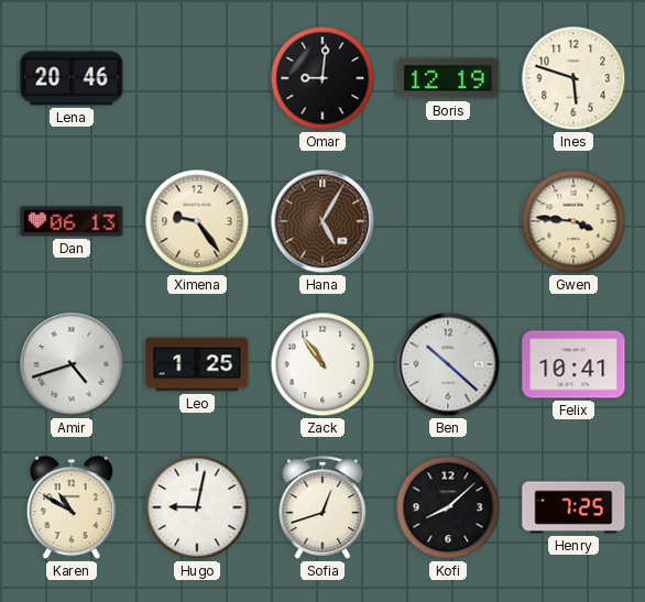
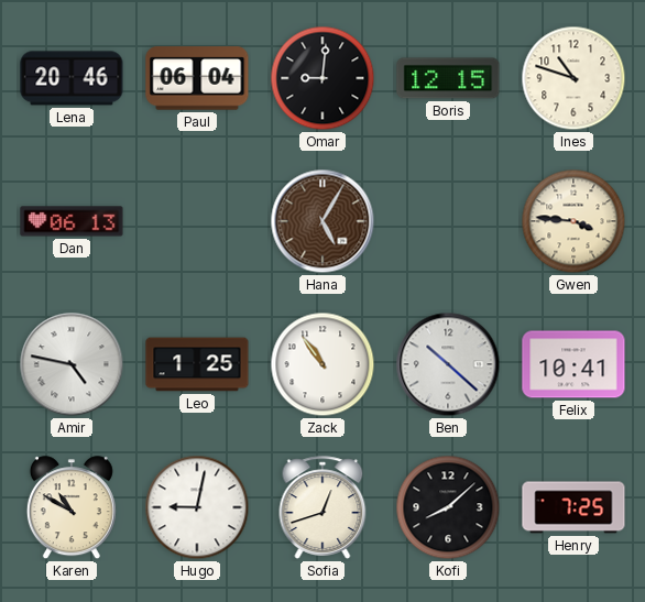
Paul: none -> 06:04
Boris: 12:19 -> 12:15
Ines: 5:48 -> 10:48
Ximena: 9:24 -> none
Amir: 4:42 -> 4:47
